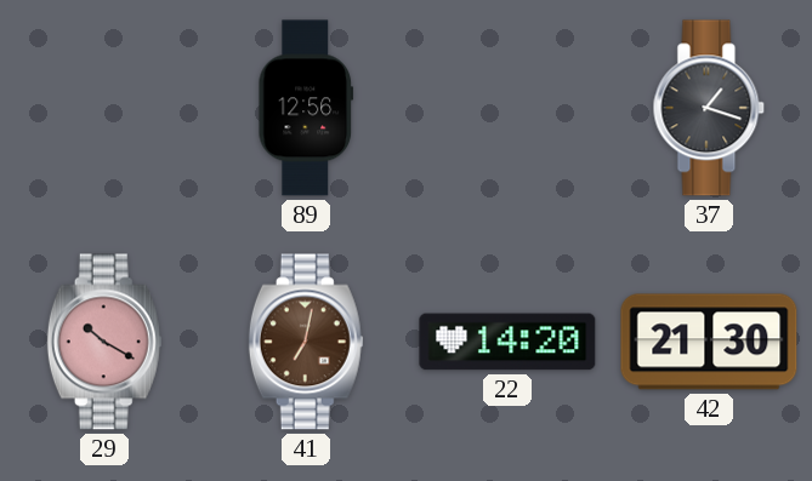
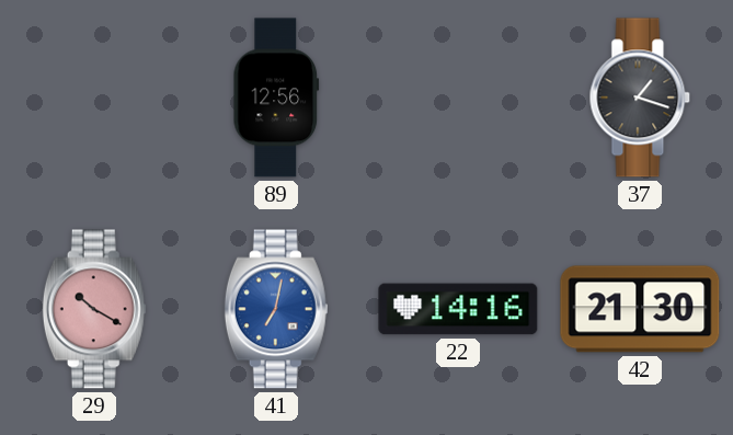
41 dial: brown -> blue
22: 14:20 -> 14:16
